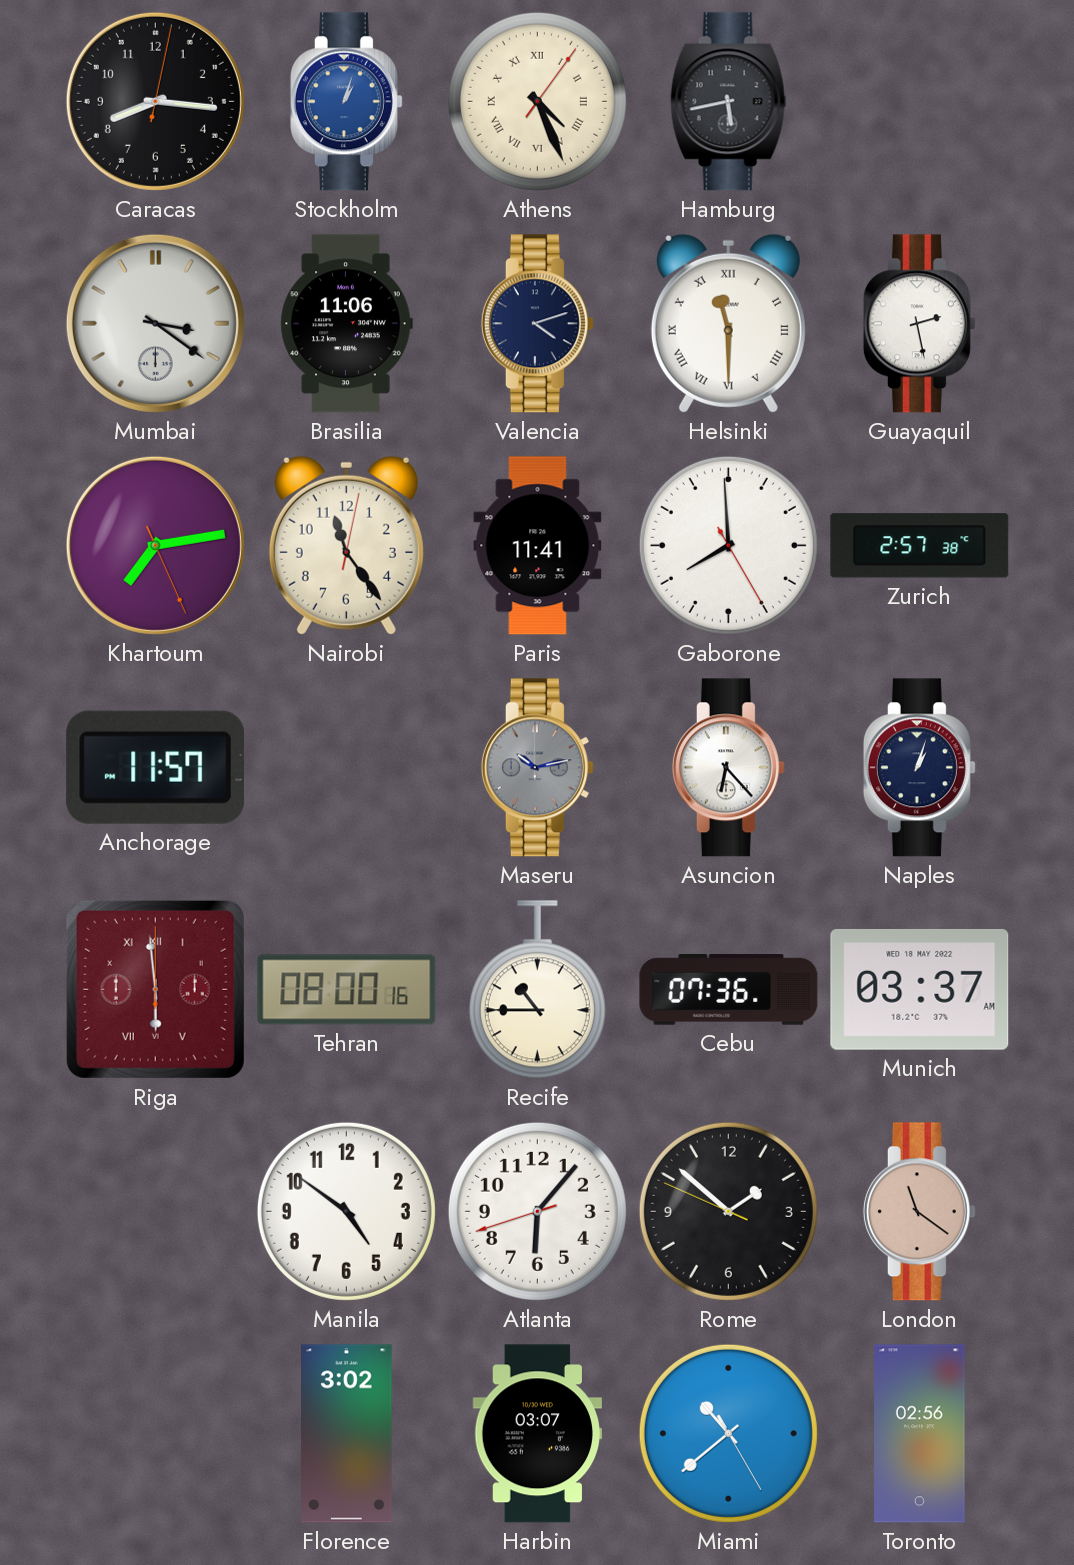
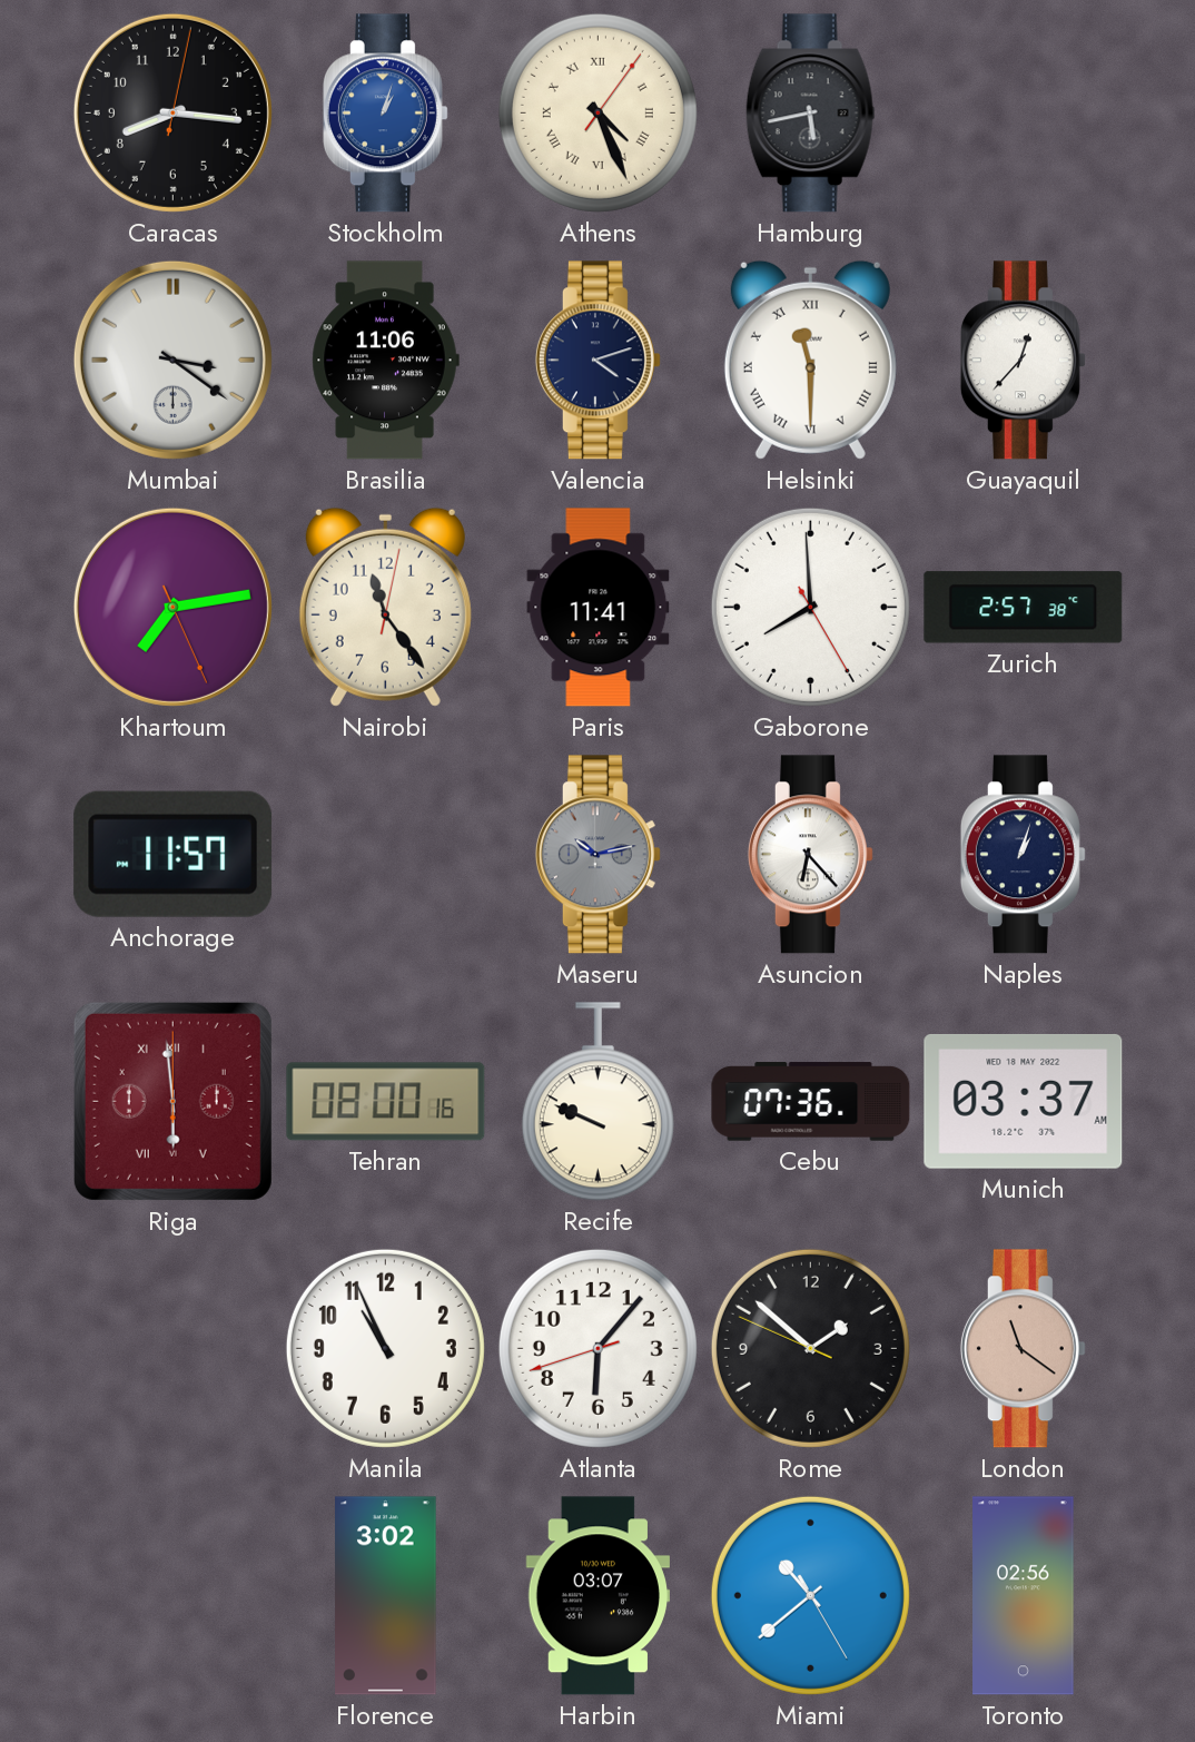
Guayaquil: 2:28 -> 12:37
Recife: 10:45 -> 9:49
Manila: 4:51 -> 10:56
